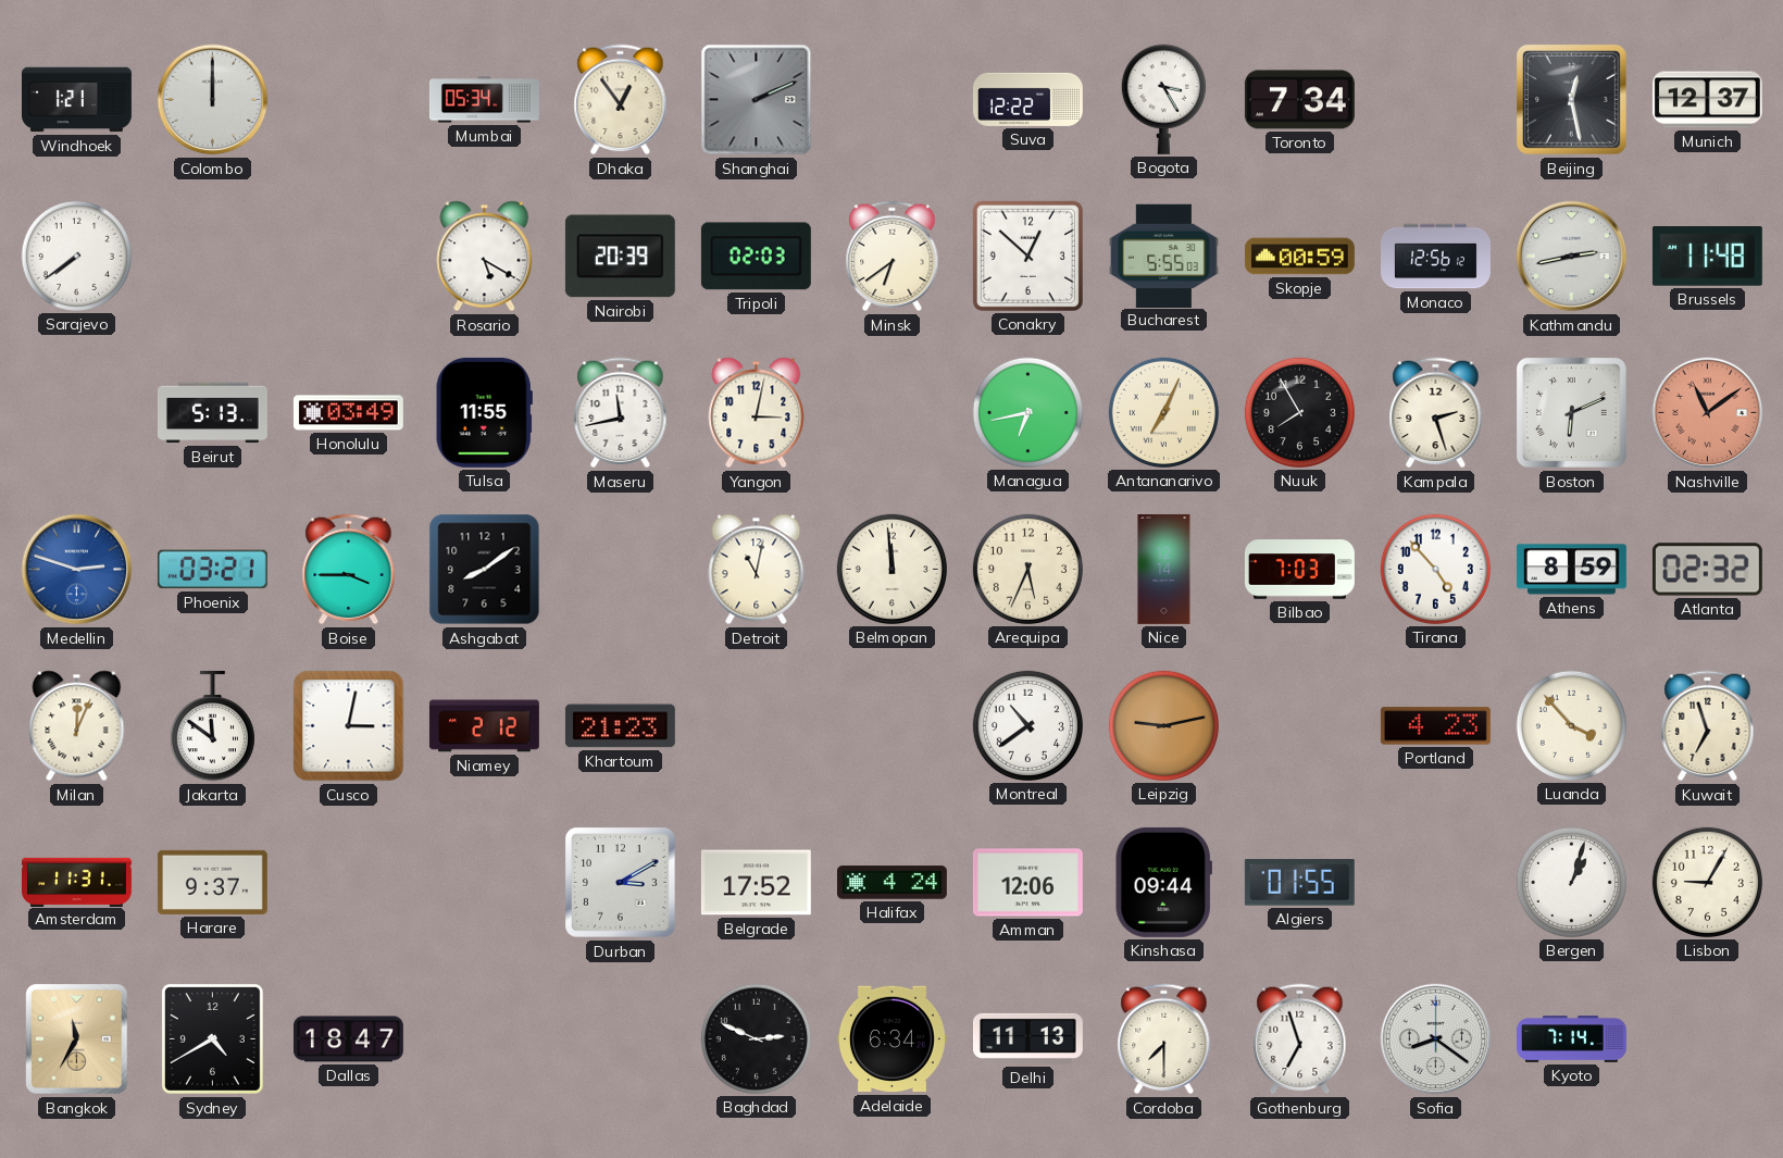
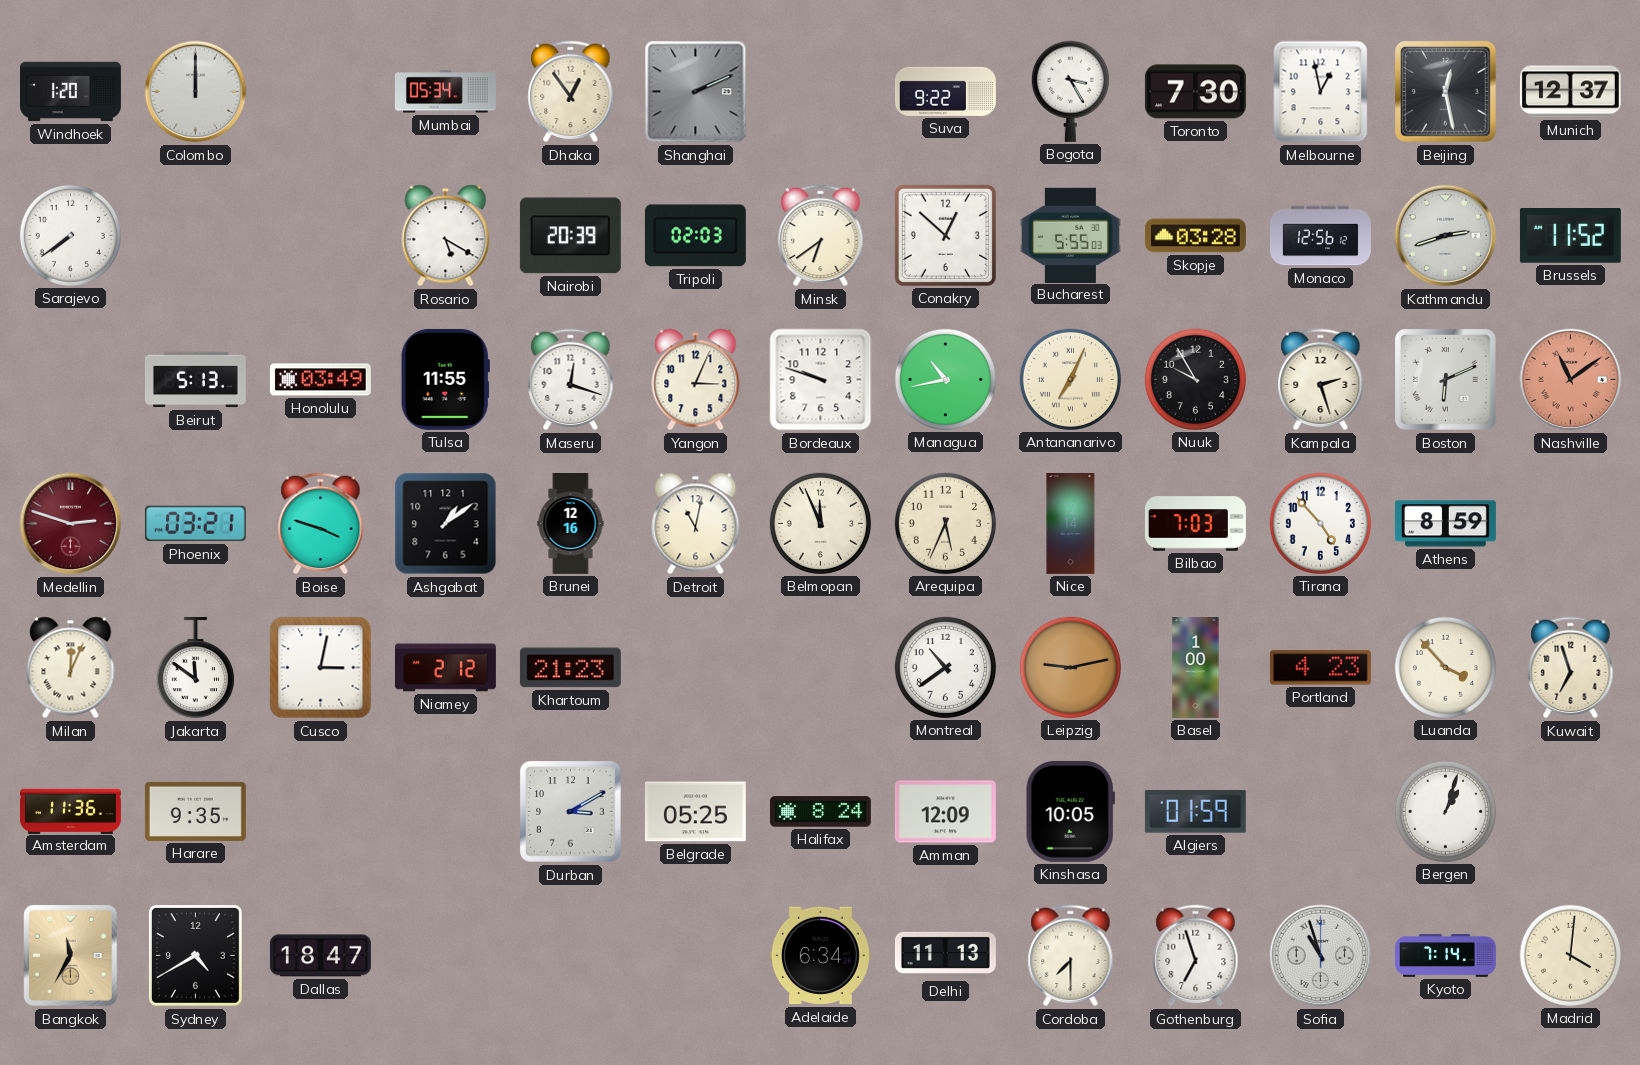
Windhoek: 1:21 -> 1:20
Suva: 12:22 -> 9:22
Toronto: 7:34 -> 7:30
Melbourne: none -> 12:58
Skopje: 00:59 -> 03:28
Kathmandu: 2:43 -> 2:42
Brussels: 11:48 -> 11:52
Maseru: 11:43 -> 12:18
Yangon: 3:02 -> 3:04
Bordeaux: none -> 9:48
Managua: 6:43 -> 10:43
Nuuk: 7:55 -> 9:55
Medellin dial: blue -> burgundy
Boise: 3:45 -> 3:48
Ashgabat: 8:09 -> 1:09
Brunei: none -> 12:16
Belmopan: 11:59 -> 11:56
Atlanta: 02:32 -> none
Basel: none -> 1:00
Amsterdam: 11:31 -> 11:36
Harare: 9:37 -> 9:35
Belgrade: 17:52 -> 05:25
Halifax: 4:24 -> 8:24
Amman: 12:06 -> 12:09
Kinshasa: 09:44 -> 10:05
Algiers: 01:55 -> 01:59
Lisbon: 9:05 -> none
Baghdad: 2:49 -> none
Sofia: 8:21 -> 10:57
Madrid: none -> 4:01
